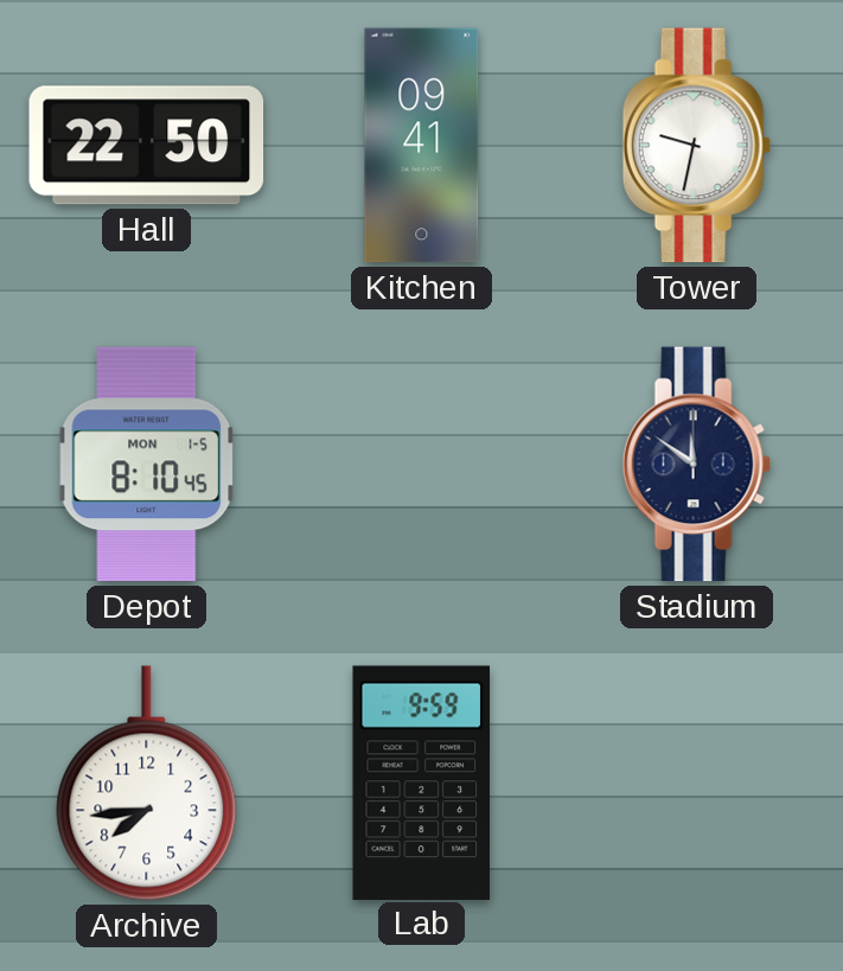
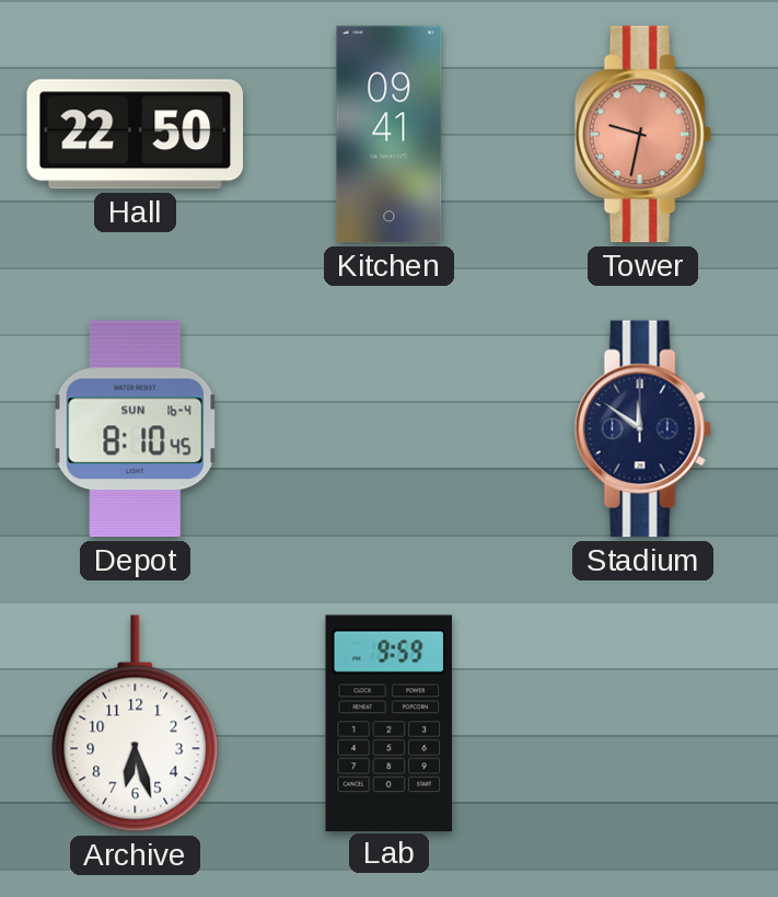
Tower dial: white -> salmon
Depot date: MON 1-5 -> SUN 16-4
Archive: 7:44 -> 6:27
